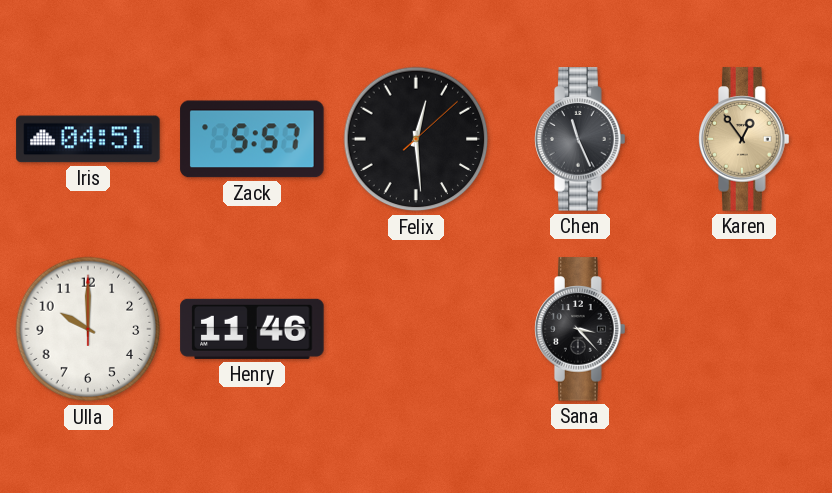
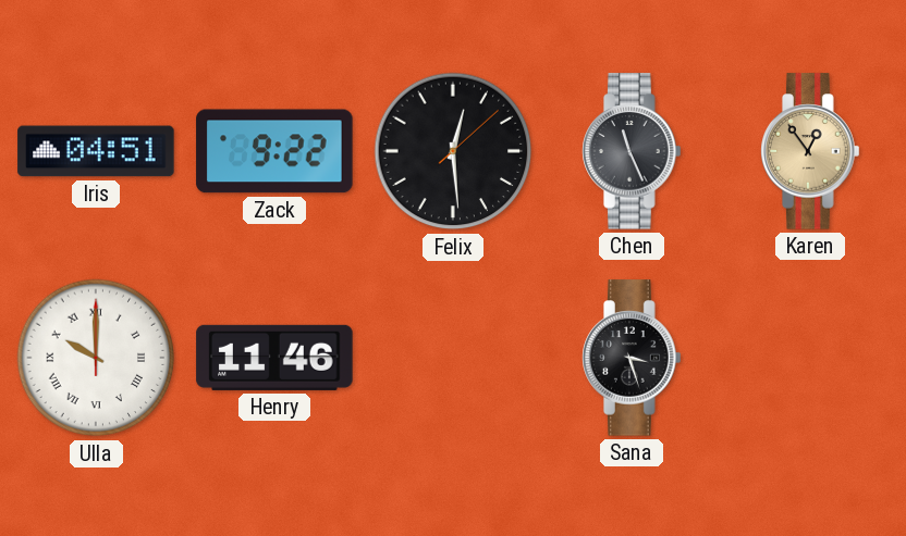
Zack: 5:57 -> 9:22
Ulla numerals: Arabic -> Roman
Sana: 3:23 -> 3:27
